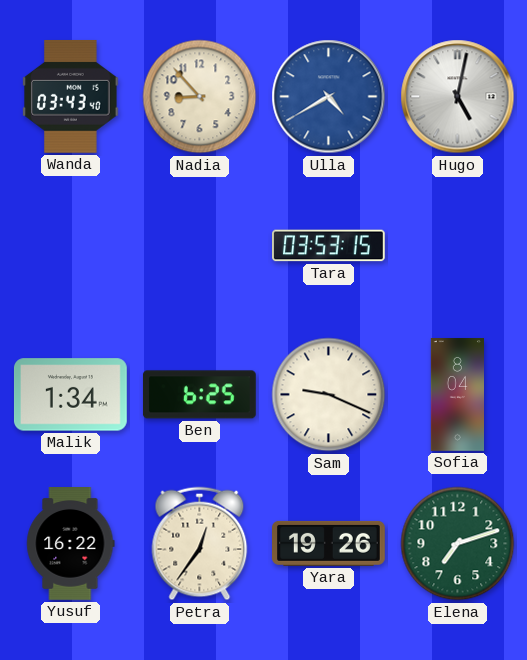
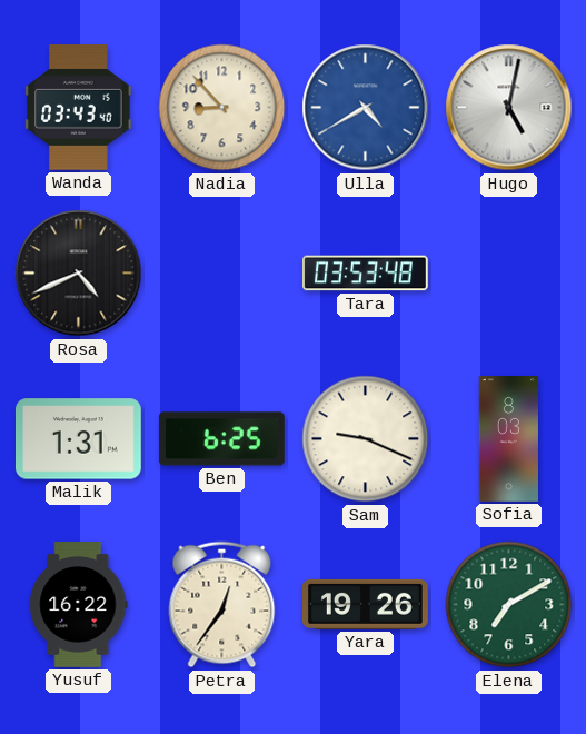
Rosa: none -> 4:41
Tara: 03:53:15 -> 03:53:48
Malik: 1:34 -> 1:31
Sofia: 8:04 -> 8:03
Elena: 7:12 -> 7:10
